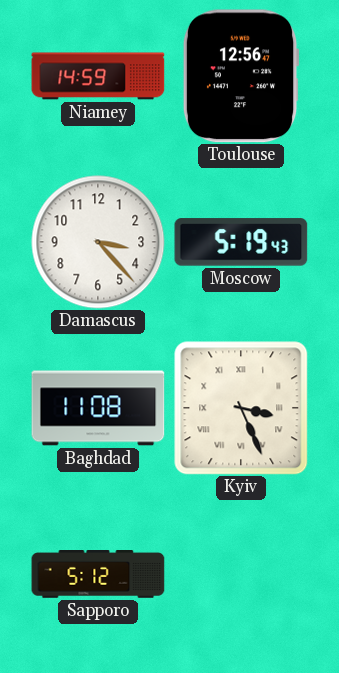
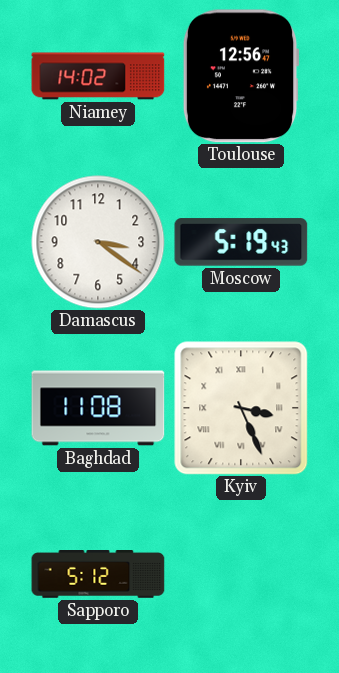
Niamey: 14:59 -> 14:02
Damascus: 3:23 -> 3:21
